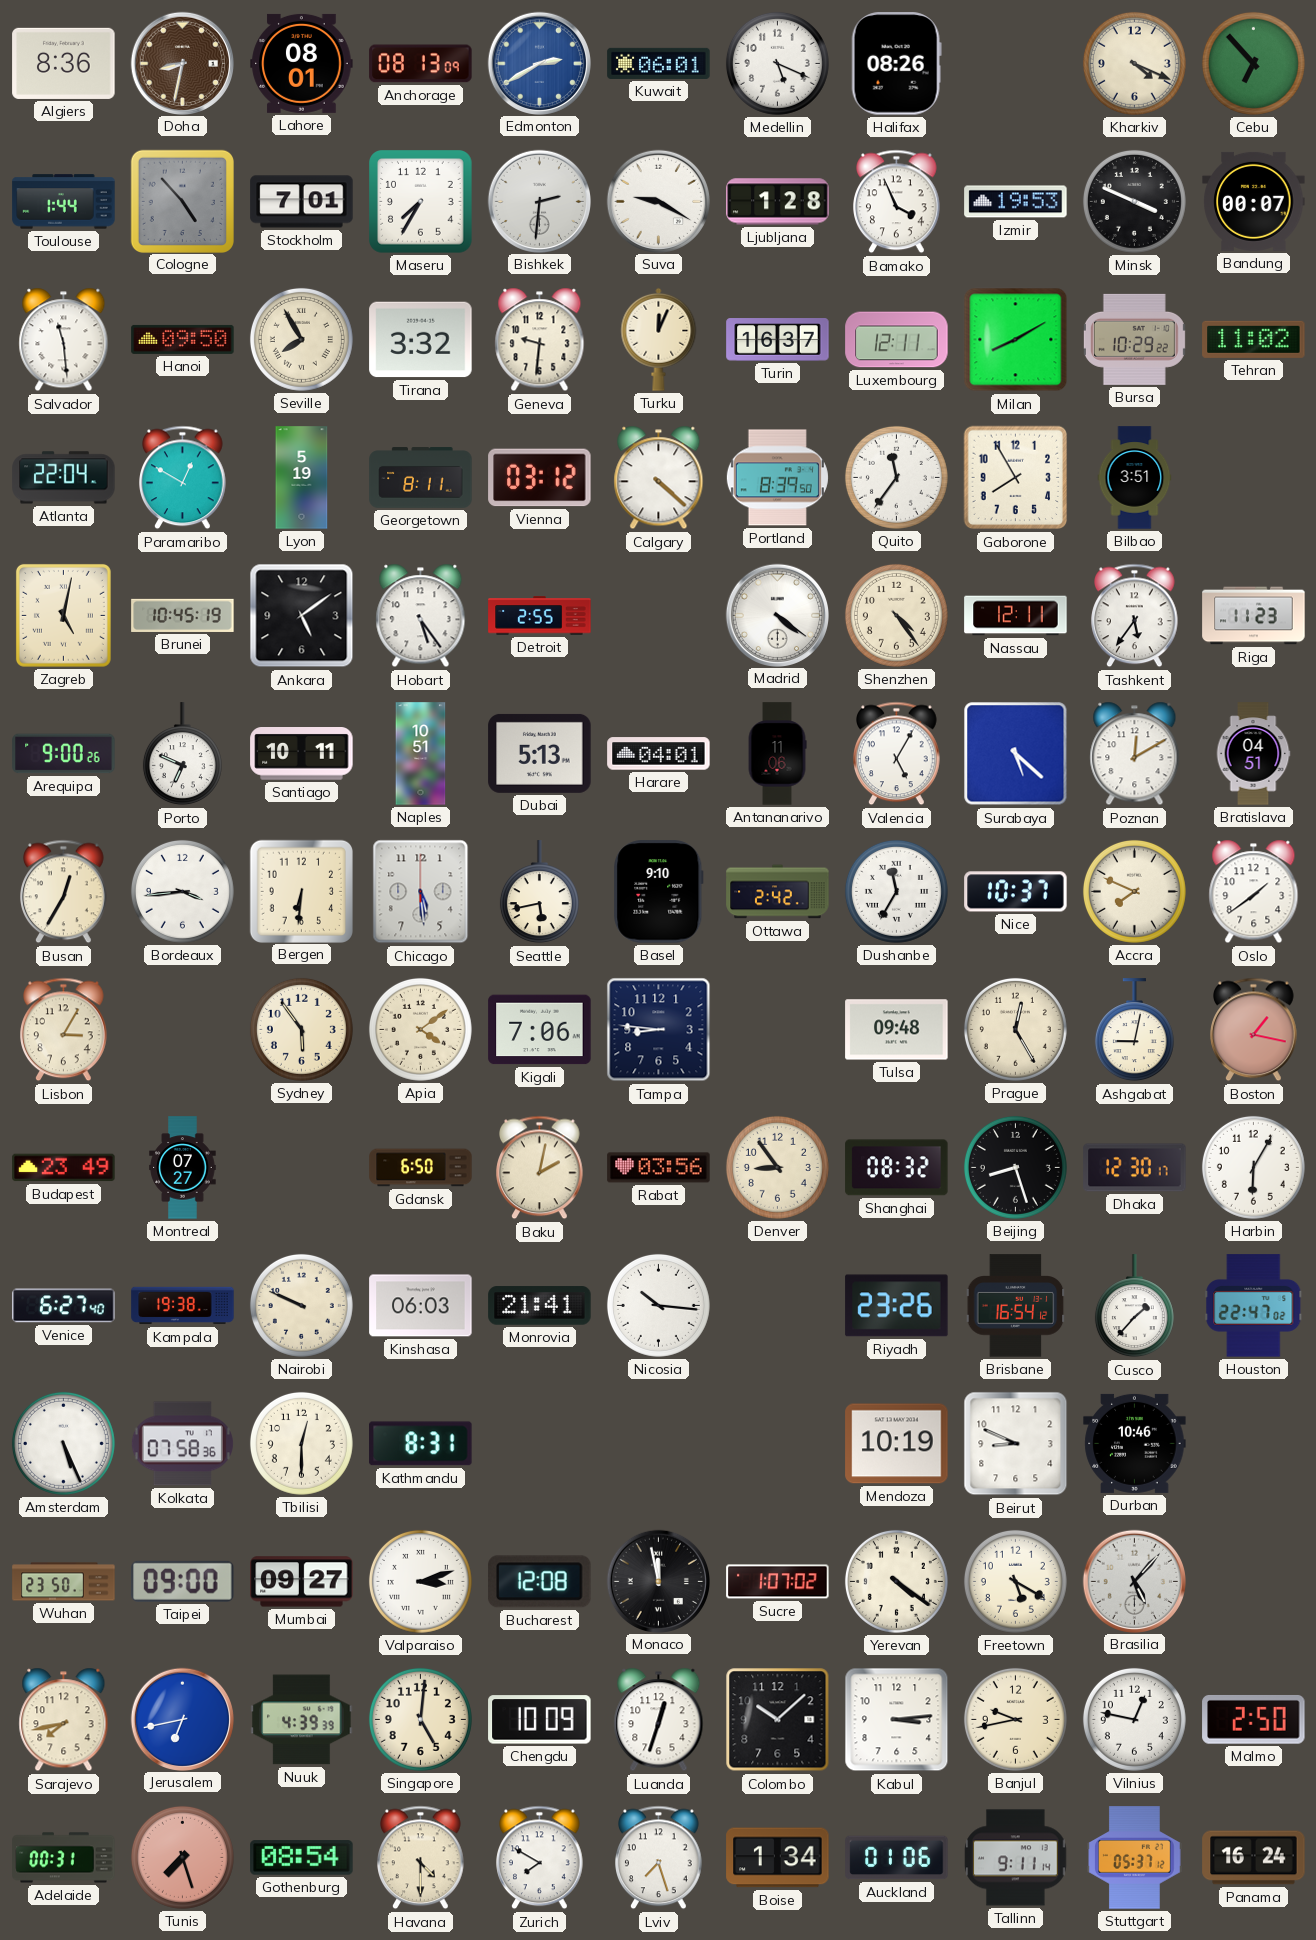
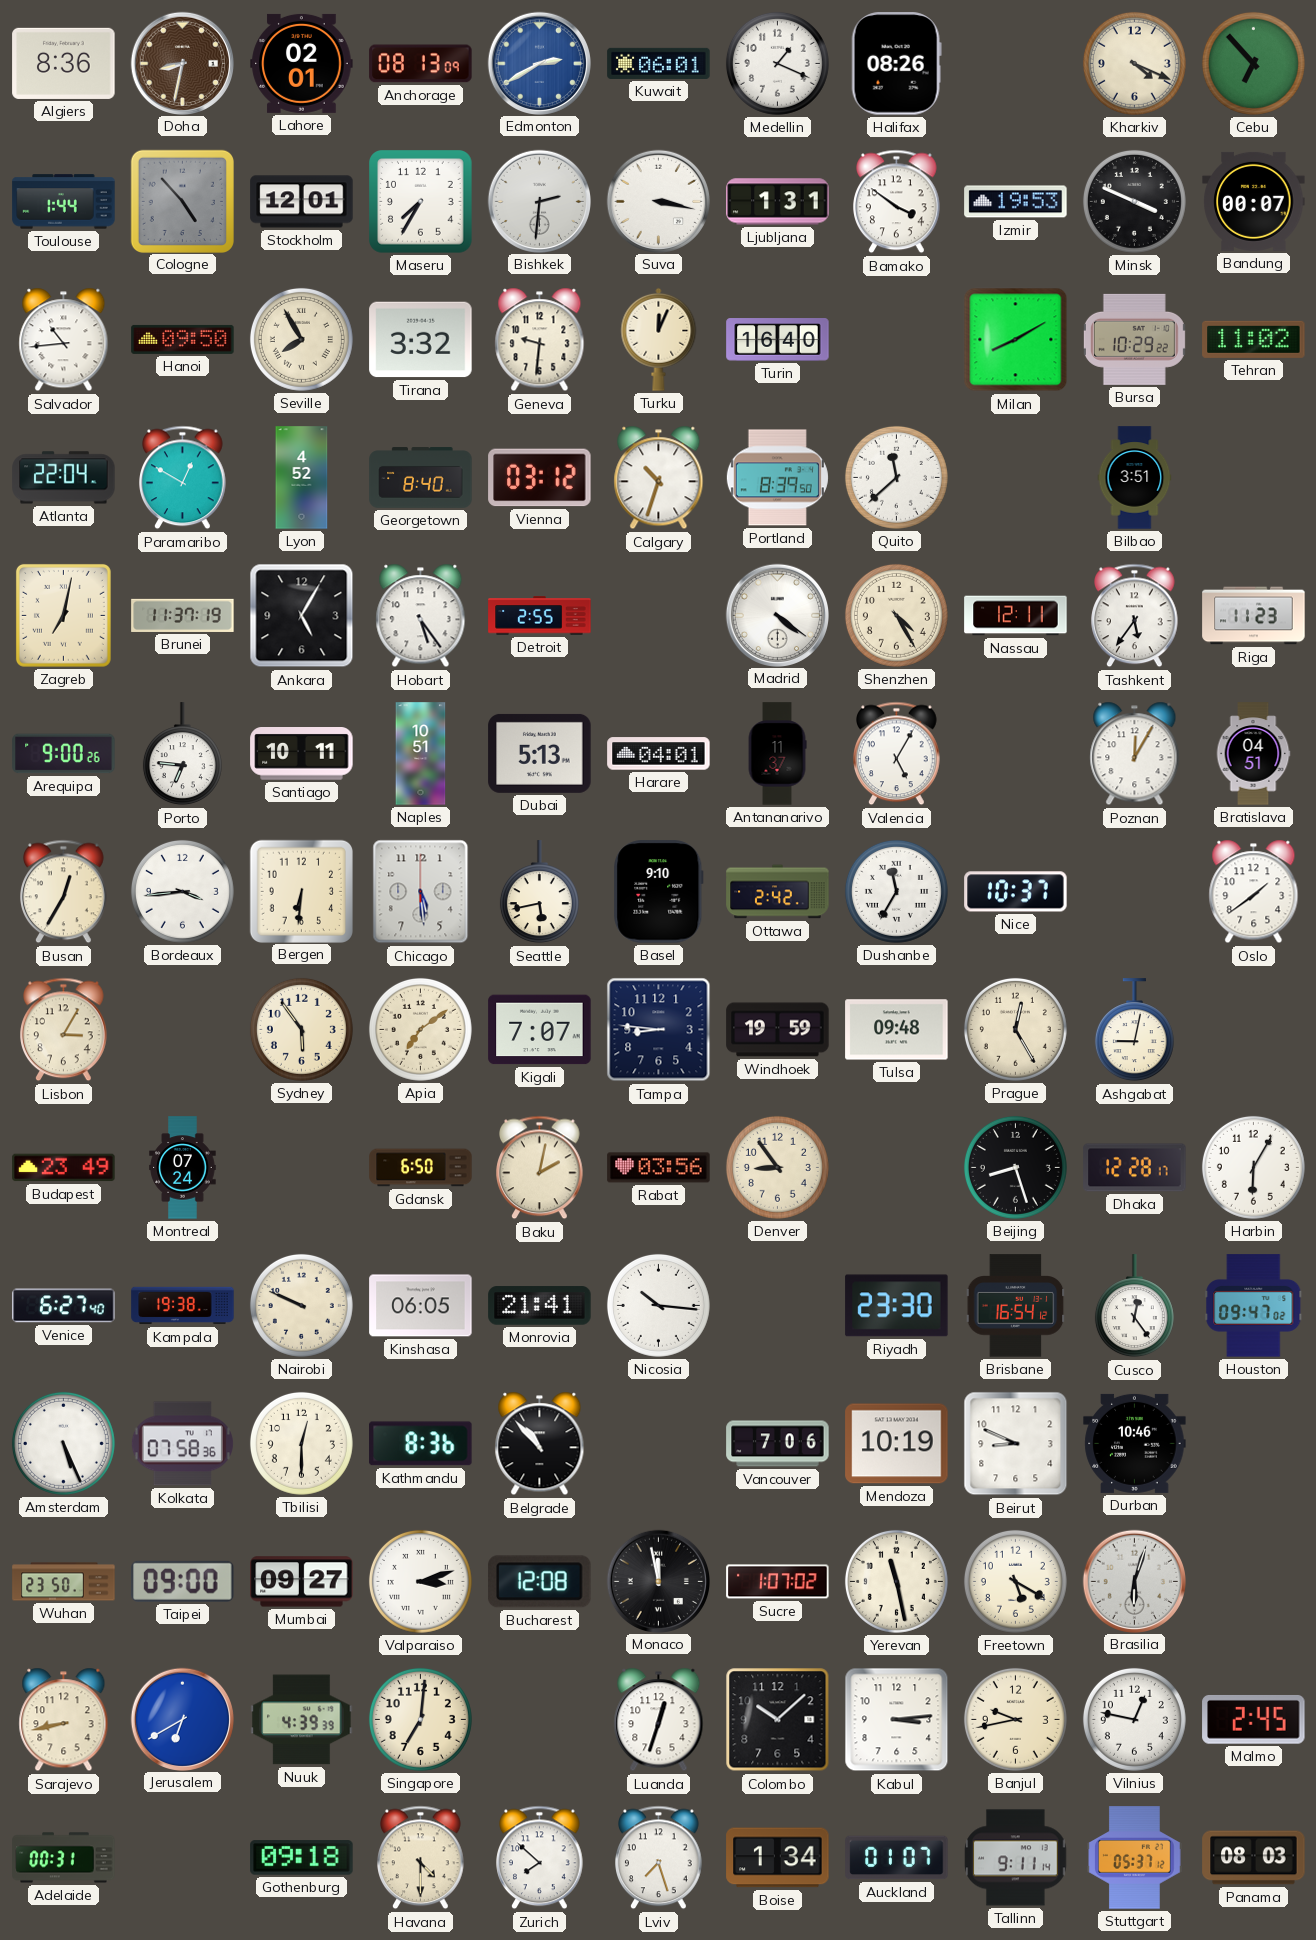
Lahore: 08:01 -> 02:01
Medellin: 5:19 -> 1:19
Stockholm: 7:01 -> 12:01
Suva: 9:20 -> 3:17
Ljubljana: 1:28 -> 1:31
Bamako: 3:56 -> 3:51
Salvador: 11:29 -> 10:44
Turin: 16:37 -> 16:40
Luxembourg: 12:11 -> none
Lyon: 5:19 -> 4:52
Georgetown: 8:11 -> 8:40
Calgary: 4:22 -> 10:33
Quito: 11:36 -> 11:38
Gaborone: 7:55 -> none
Zagreb: 5:02 -> 7:02
Brunei: 10:45 -> 11:37
Ankara: 5:09 -> 5:05
Shenzhen: 4:24 -> 4:25
Porto: 6:49 -> 6:46
Antananarivo: 11:06 -> 11:37
Surabaya: 5:22 -> none
Poznan: 12:10 -> 12:05
Accra: 7:49 -> none
Apia: 4:09 -> 7:09
Kigali: 7:06 -> 7:07
Windhoek: none -> 19:59
Boston: 1:17 -> none
Montreal: 07:27 -> 07:24
Shanghai: 08:32 -> none
Dhaka: 12:30 -> 12:28
Kinshasa: 06:03 -> 06:05
Riyadh: 23:26 -> 23:30
Cusco: 1:37 -> 12:24
Houston: 22:47 -> 09:47
Kathmandu: 8:31 -> 8:36
Belgrade: none -> 10:53
Vancouver: none -> 7:06
Yerevan: 4:21 -> 11:28
Brasilia: 5:07 -> 6:03
Sarajevo: 7:43 -> 8:43
Jerusalem: 6:43 -> 6:40
Singapore: 5:01 -> 7:01
Chengdu: 10:09 -> none
Malmo: 2:50 -> 2:45
Tunis: 7:27 -> none
Gothenburg: 08:54 -> 09:18
Zurich: 7:50 -> 7:52
Auckland: 01:06 -> 01:07
Panama: 16:24 -> 08:03
